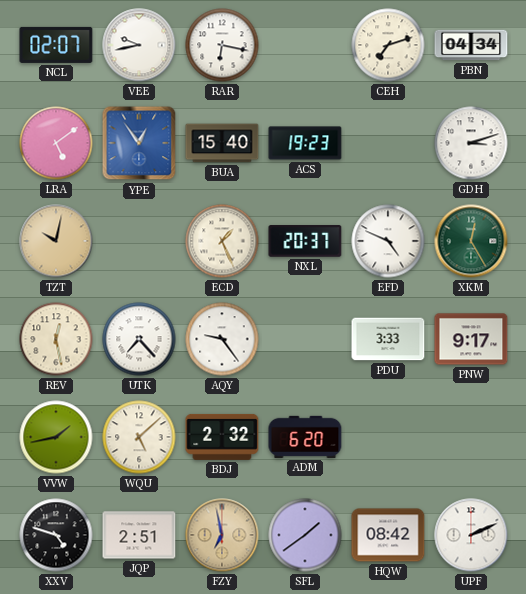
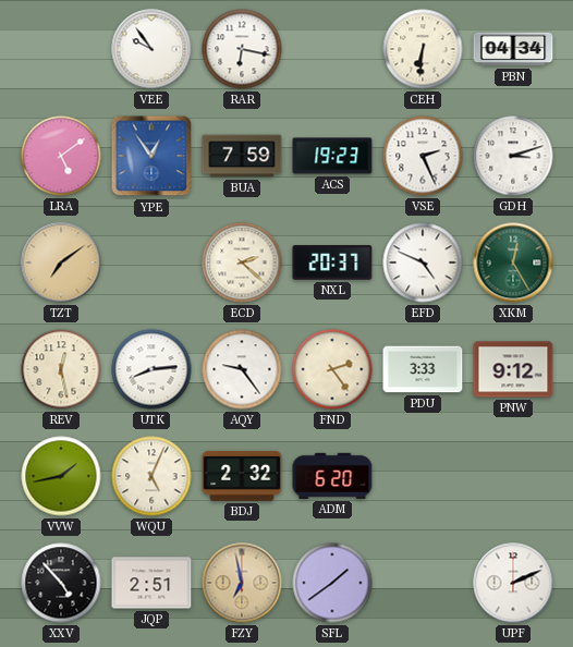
NCL: 02:07 -> none
VEE: 9:43 -> 9:54
CEH: 7:12 -> 6:31
BUA: 15:40 -> 7:59
VSE: none -> 2:26
TZT: 10:02 -> 7:09
ECD: 1:26 -> 2:22
UTK: 7:23 -> 8:14
FND: none -> 2:24
PNW: 9:17 -> 9:12
WQU: 5:08 -> 5:04
XXV: 4:48 -> 4:53
HQW: 08:42 -> none
